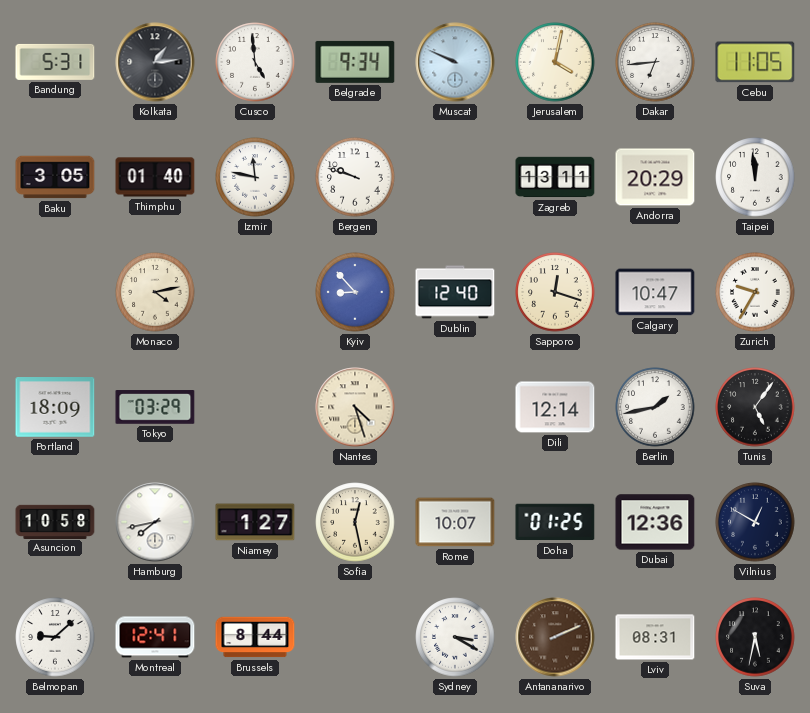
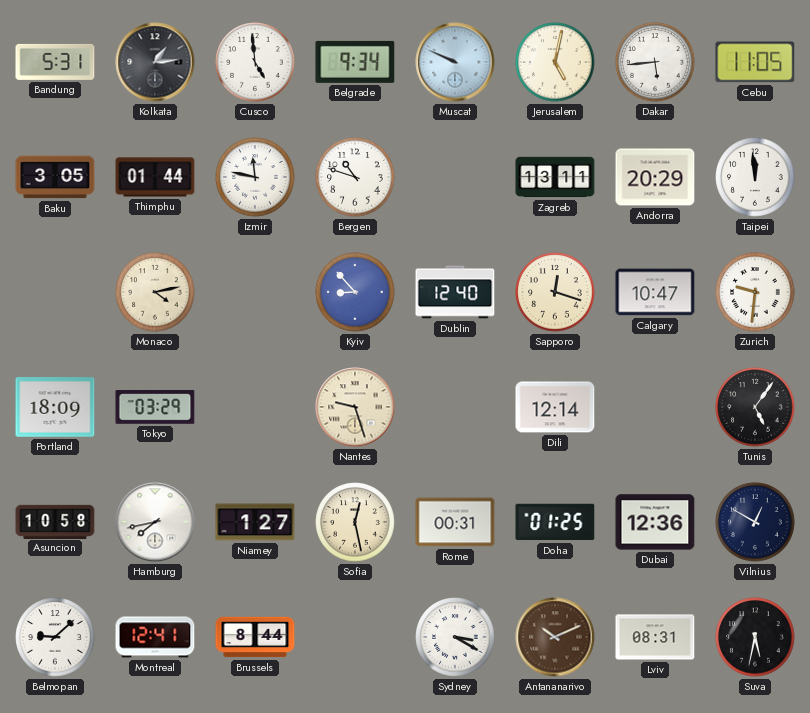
Jerusalem: 4:02 -> 5:02
Dakar: 6:44 -> 5:44
Thimphu: 01:40 -> 01:44
Bergen: 9:48 -> 10:48
Zurich: 9:35 -> 9:31
Nantes: 4:27 -> 9:27
Berlin: 1:43 -> none
Rome: 10:07 -> 00:31
Antananarivo: 2:11 -> 10:11
